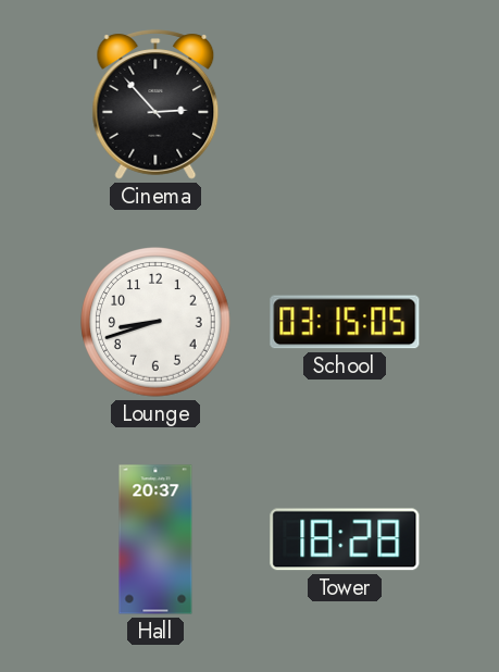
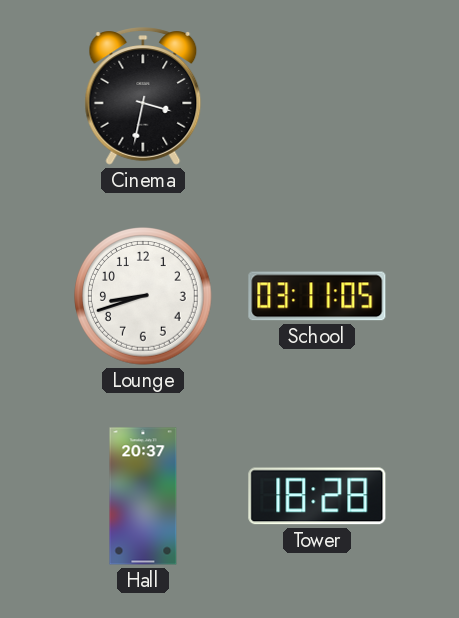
Cinema: 2:53 -> 3:32
School: 03:15 -> 03:11
